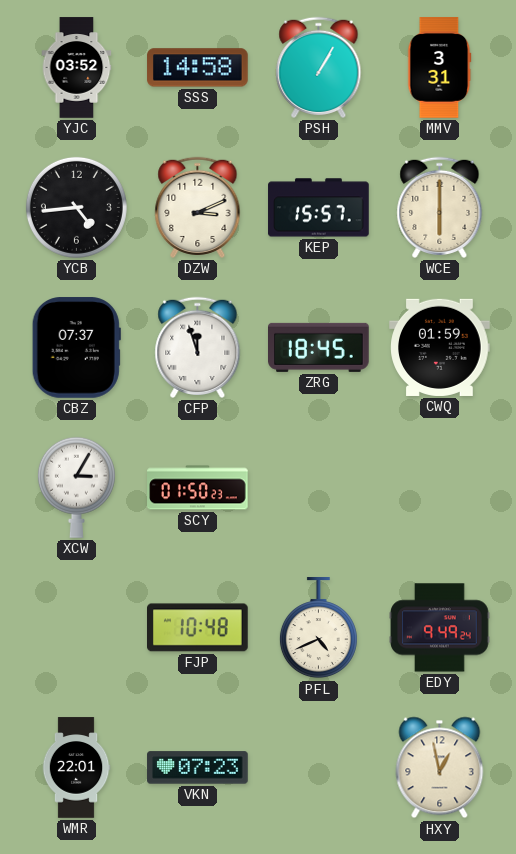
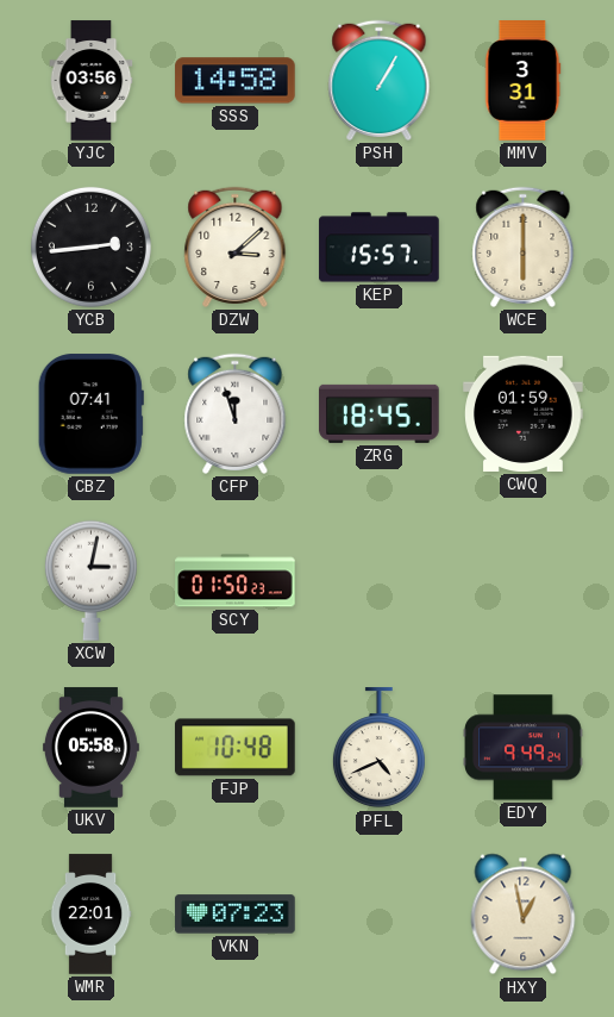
YJC: 03:52 -> 03:56
YCB: 4:44 -> 2:44
DZW: 3:11 -> 3:08
CBZ: 07:37 -> 07:41
XCW: 3:05 -> 3:02
UKV: none -> 05:58
